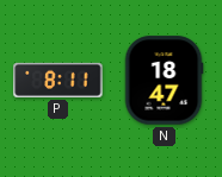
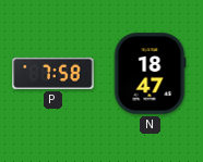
P: 8:11 -> 7:58
